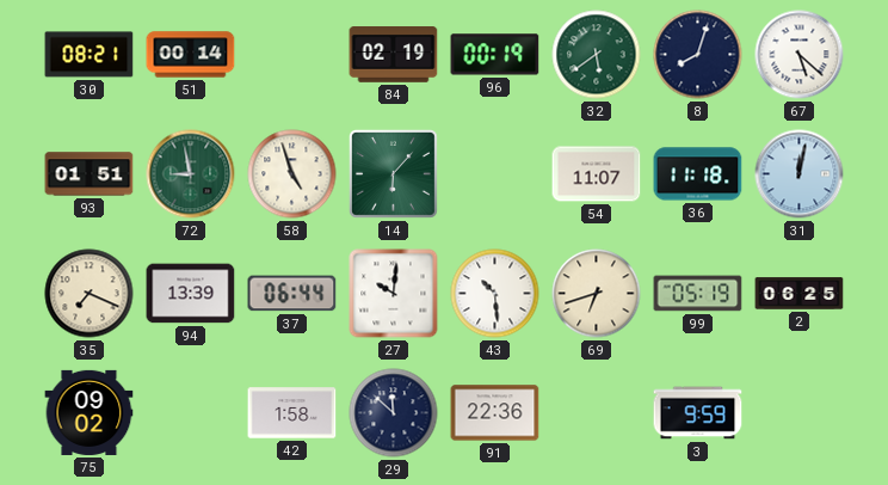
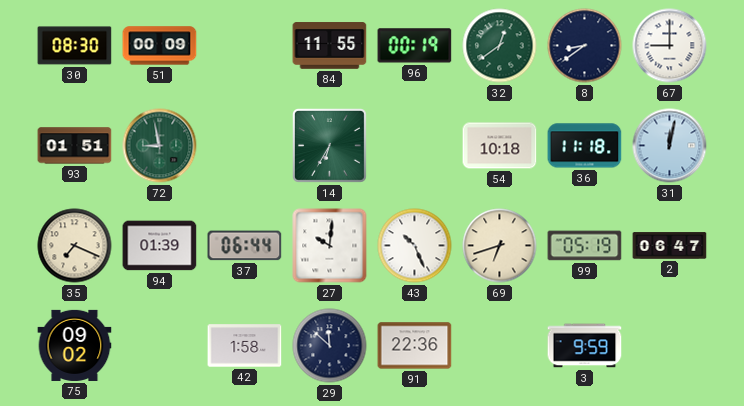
30: 08:21 -> 08:30
51: 00:14 -> 00:09
84: 02:19 -> 11:55
32: 5:39 -> 12:39
8: 8:03 -> 8:39
67: 5:22 -> 9:00
58: 4:57 -> none
14: 6:07 -> 6:35
54: 11:07 -> 10:18
94: 13:39 -> 01:39
43: 10:29 -> 10:26
2: 06:25 -> 06:47
